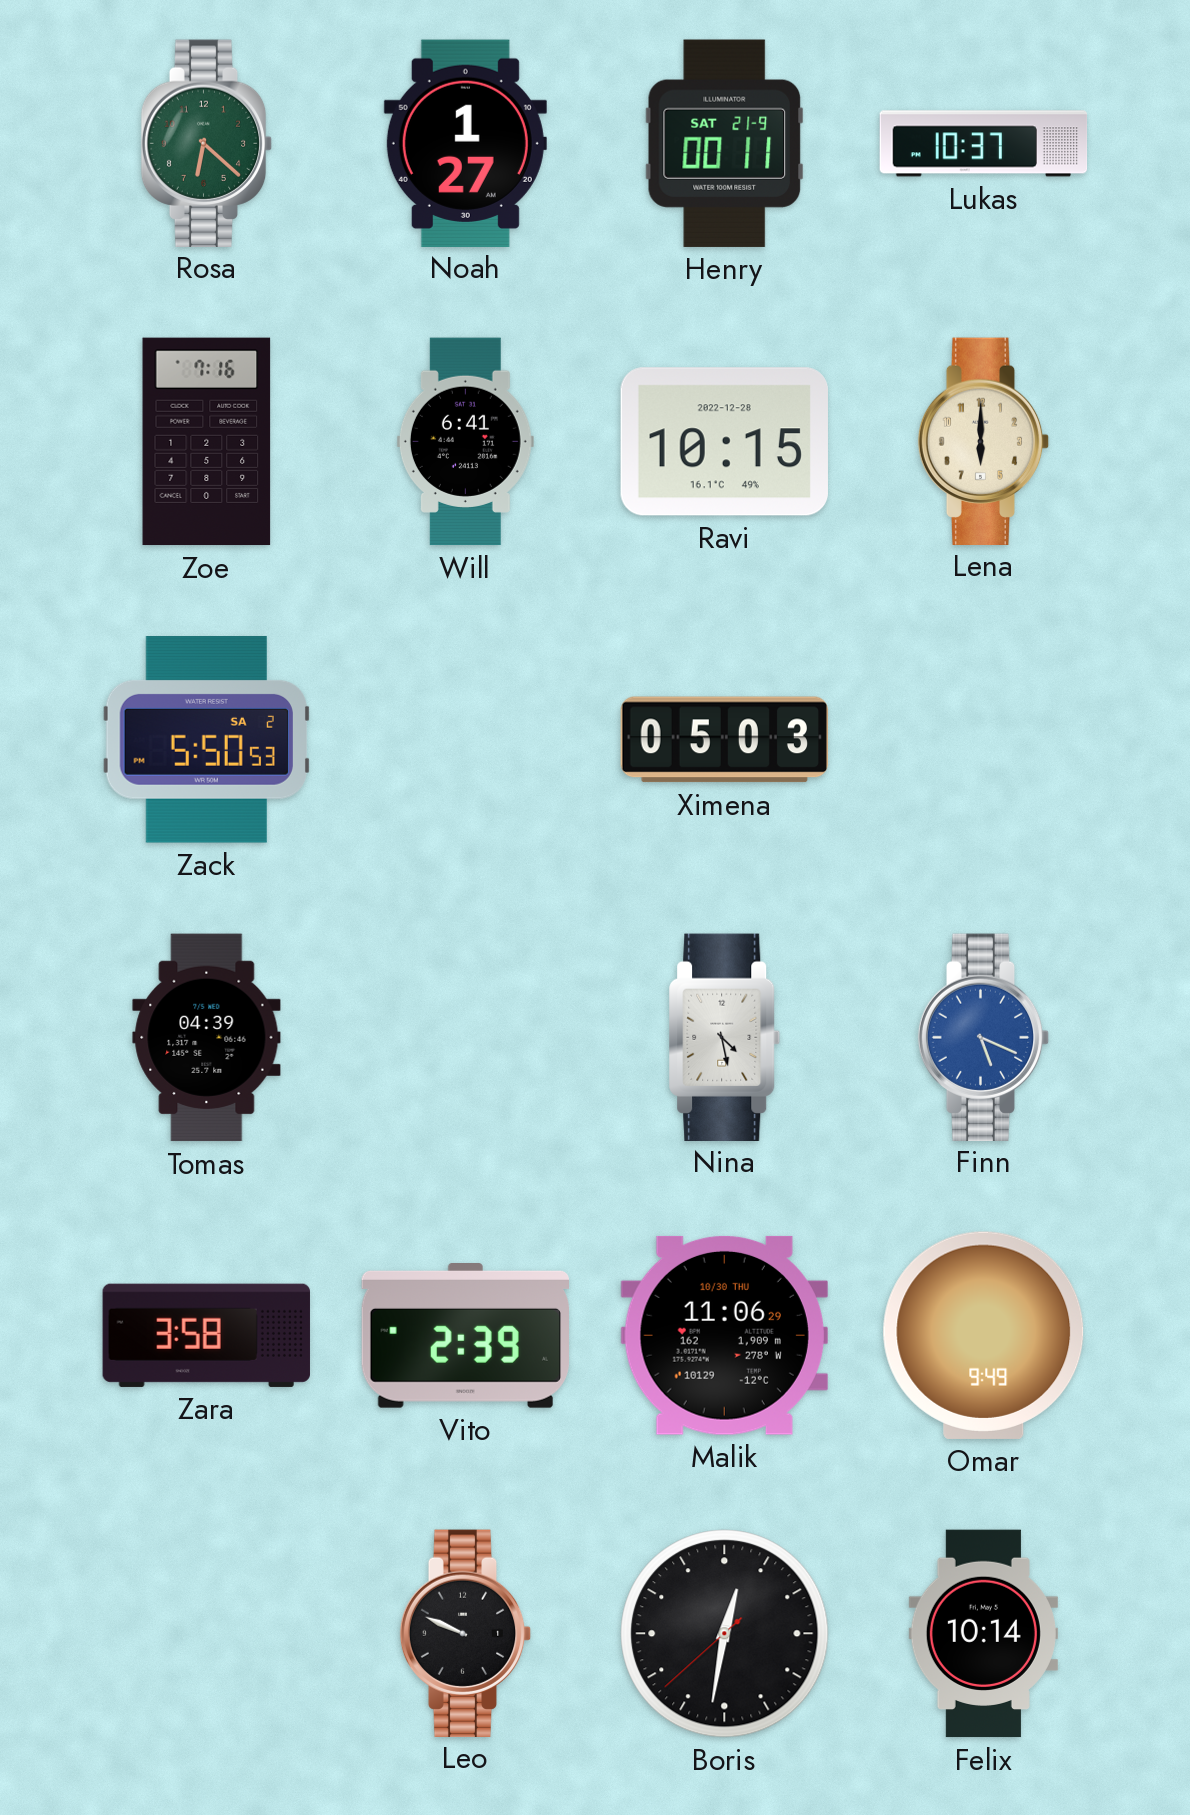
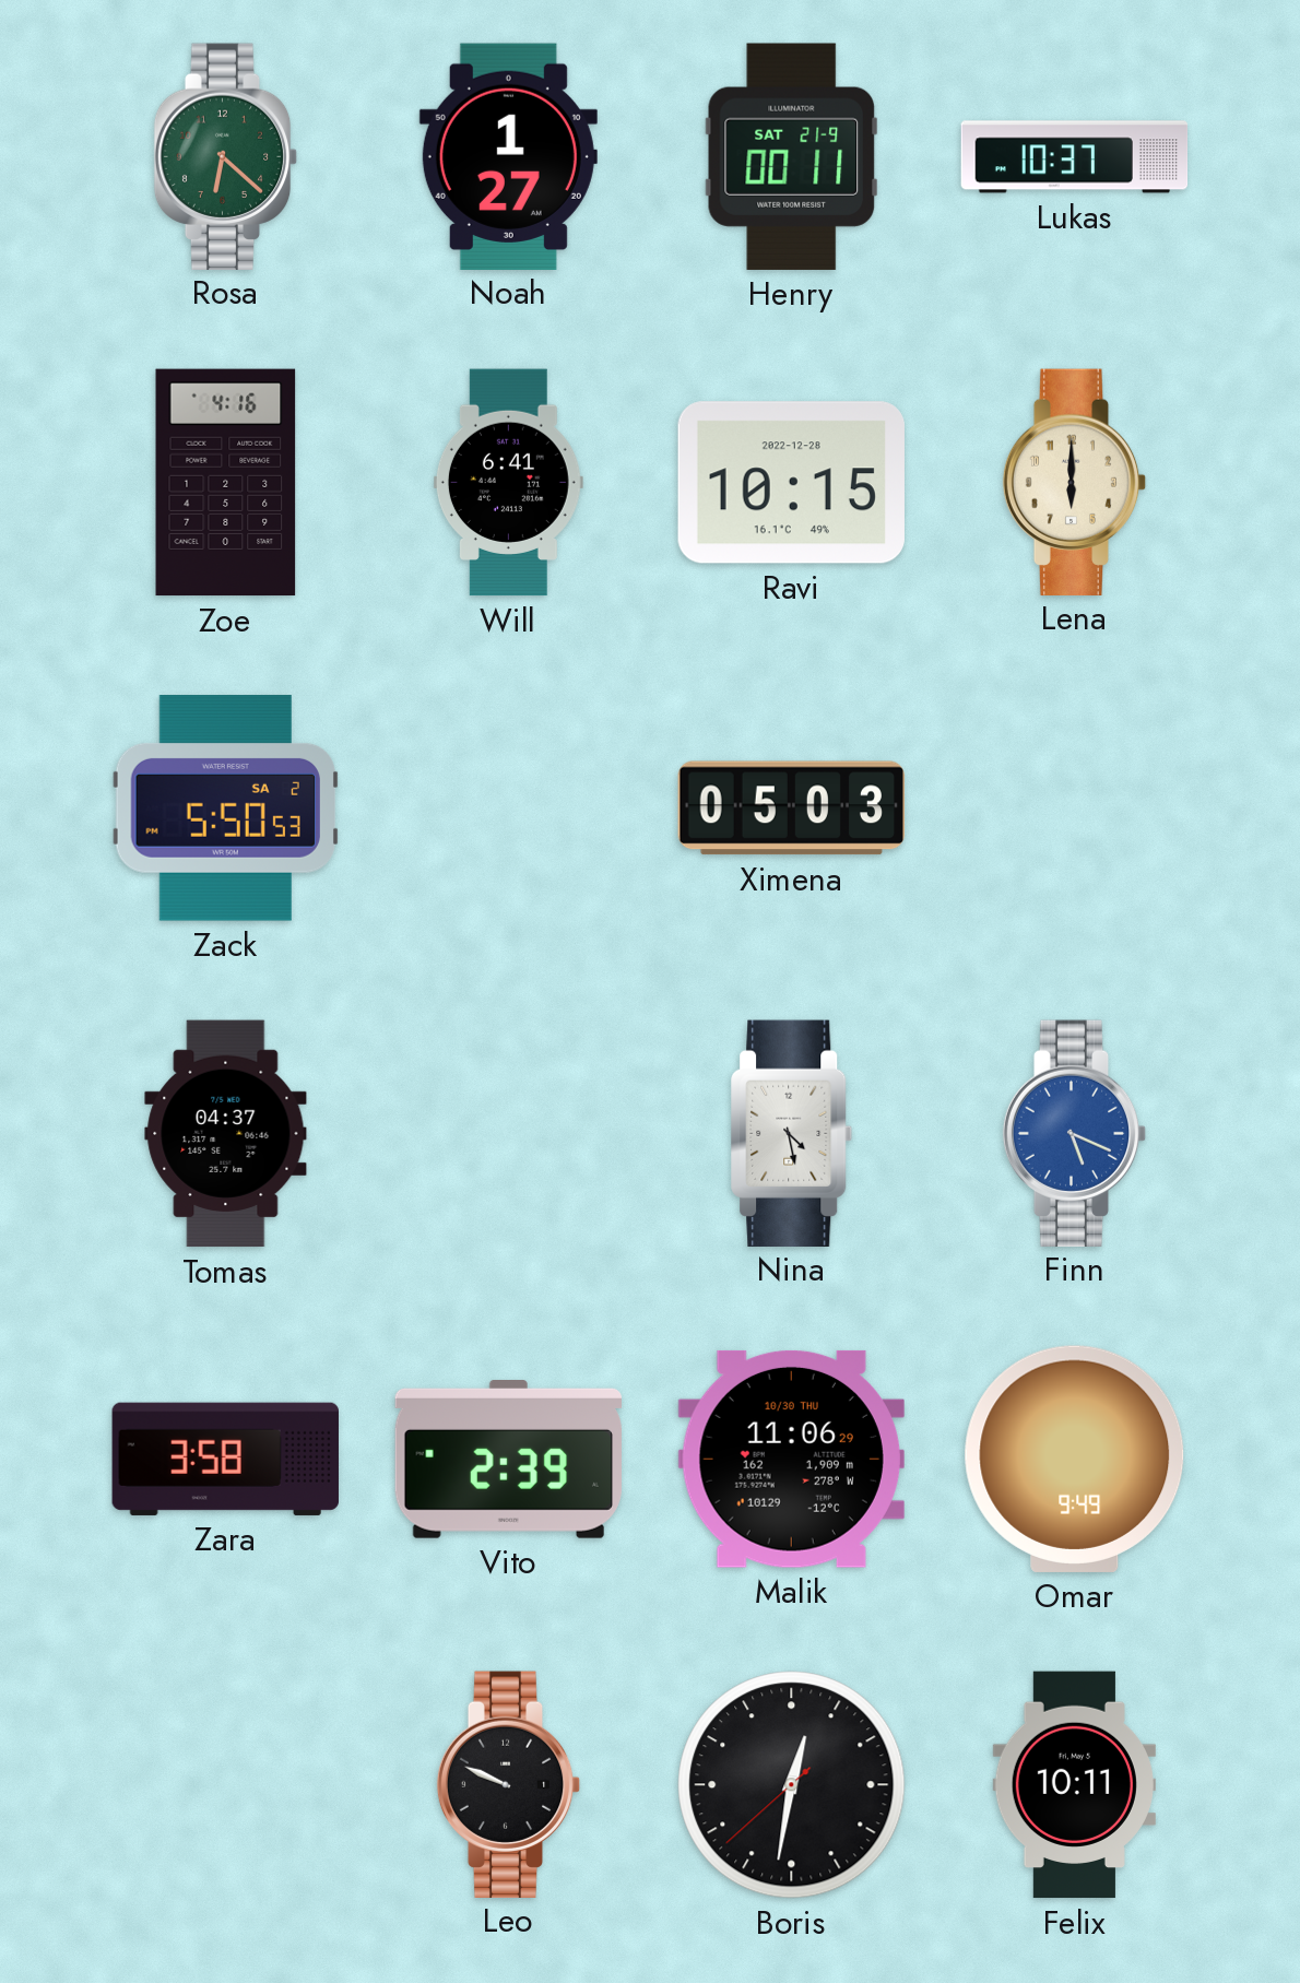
Zoe: 7:16 -> 4:16
Tomas: 04:39 -> 04:37
Felix: 10:14 -> 10:11
